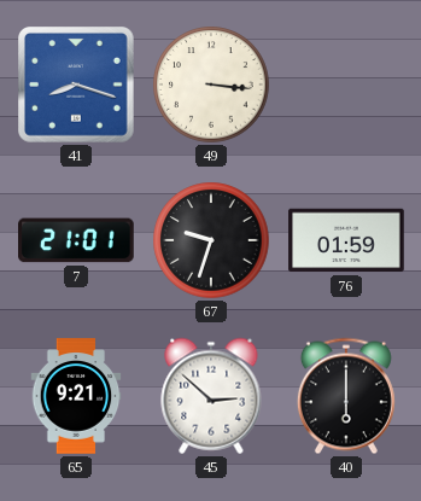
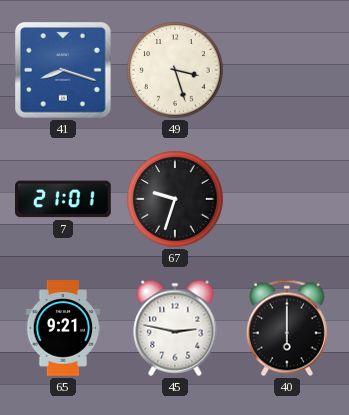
49: 3:16 -> 3:27
76: 01:59 -> none
45: 2:52 -> 2:47
